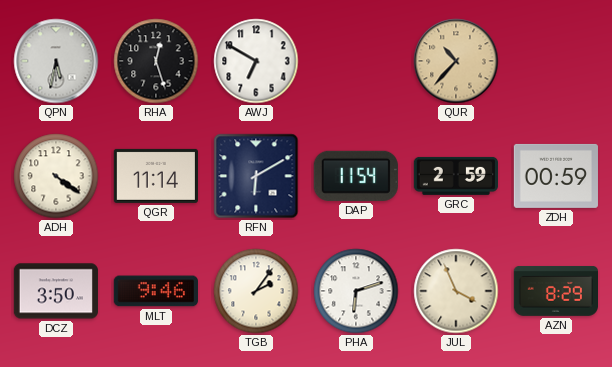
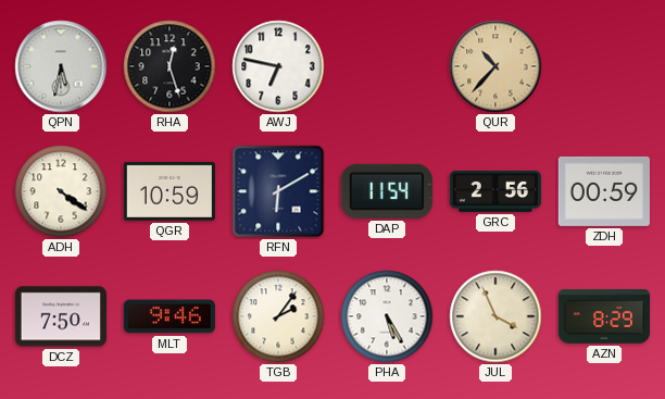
AWJ: 6:50 -> 6:47
QGR: 11:14 -> 10:59
GRC: 2:59 -> 2:56
DCZ: 3:50 -> 7:50
PHA: 6:12 -> 5:25
